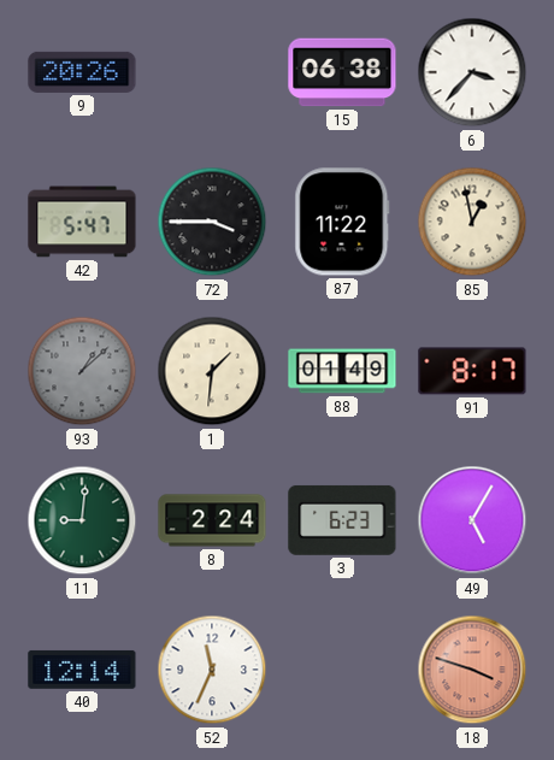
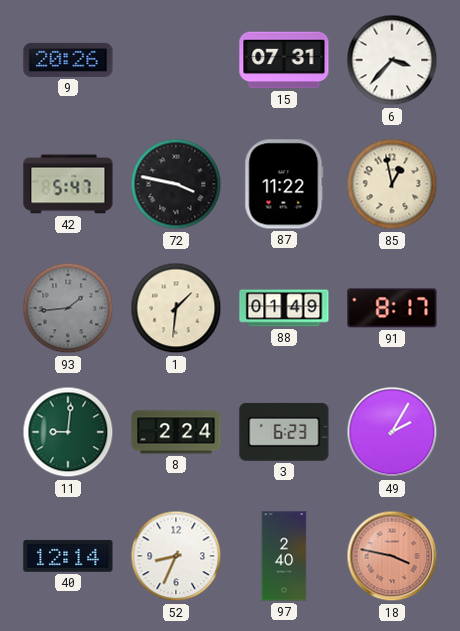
15: 06:38 -> 07:31
72: 3:45 -> 3:47
93: 1:08 -> 1:44
49: 5:05 -> 2:05
52: 11:34 -> 8:34
97: none -> 2:40
18: 3:48 -> 3:47
